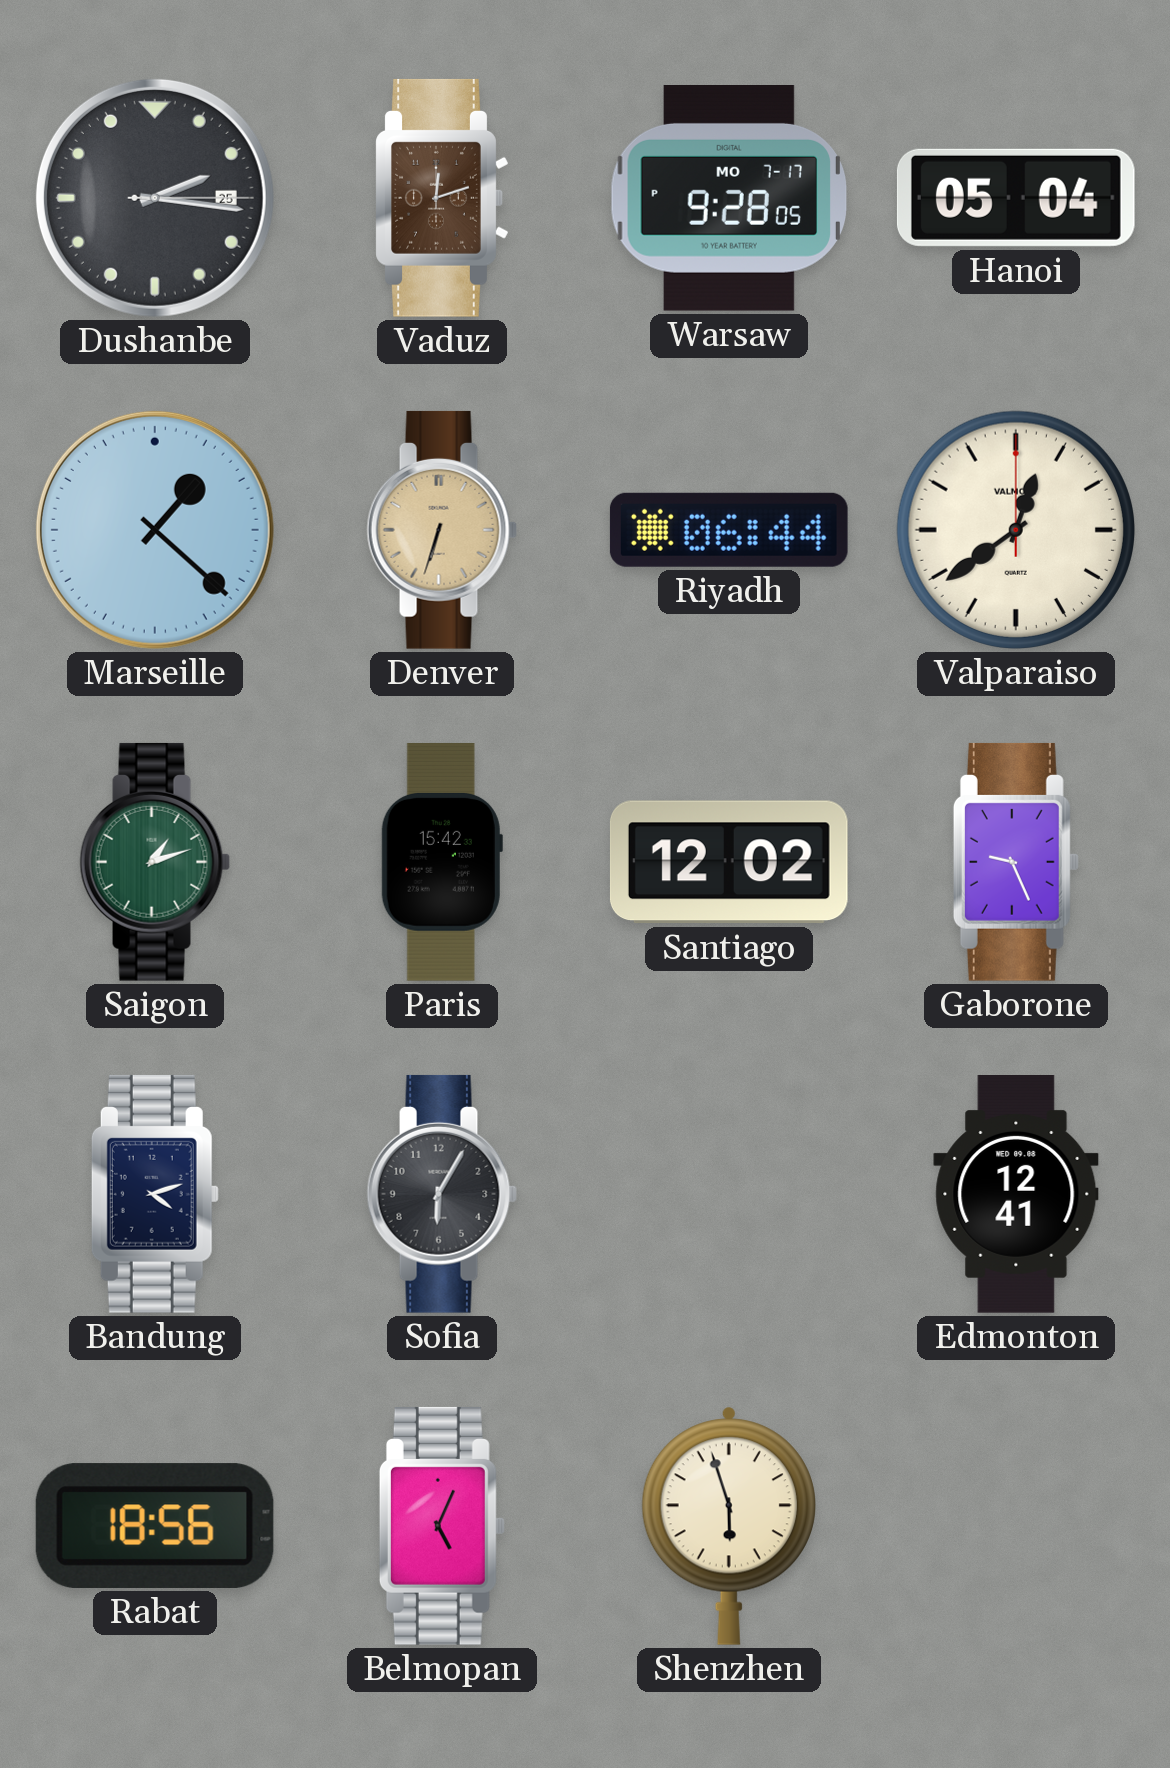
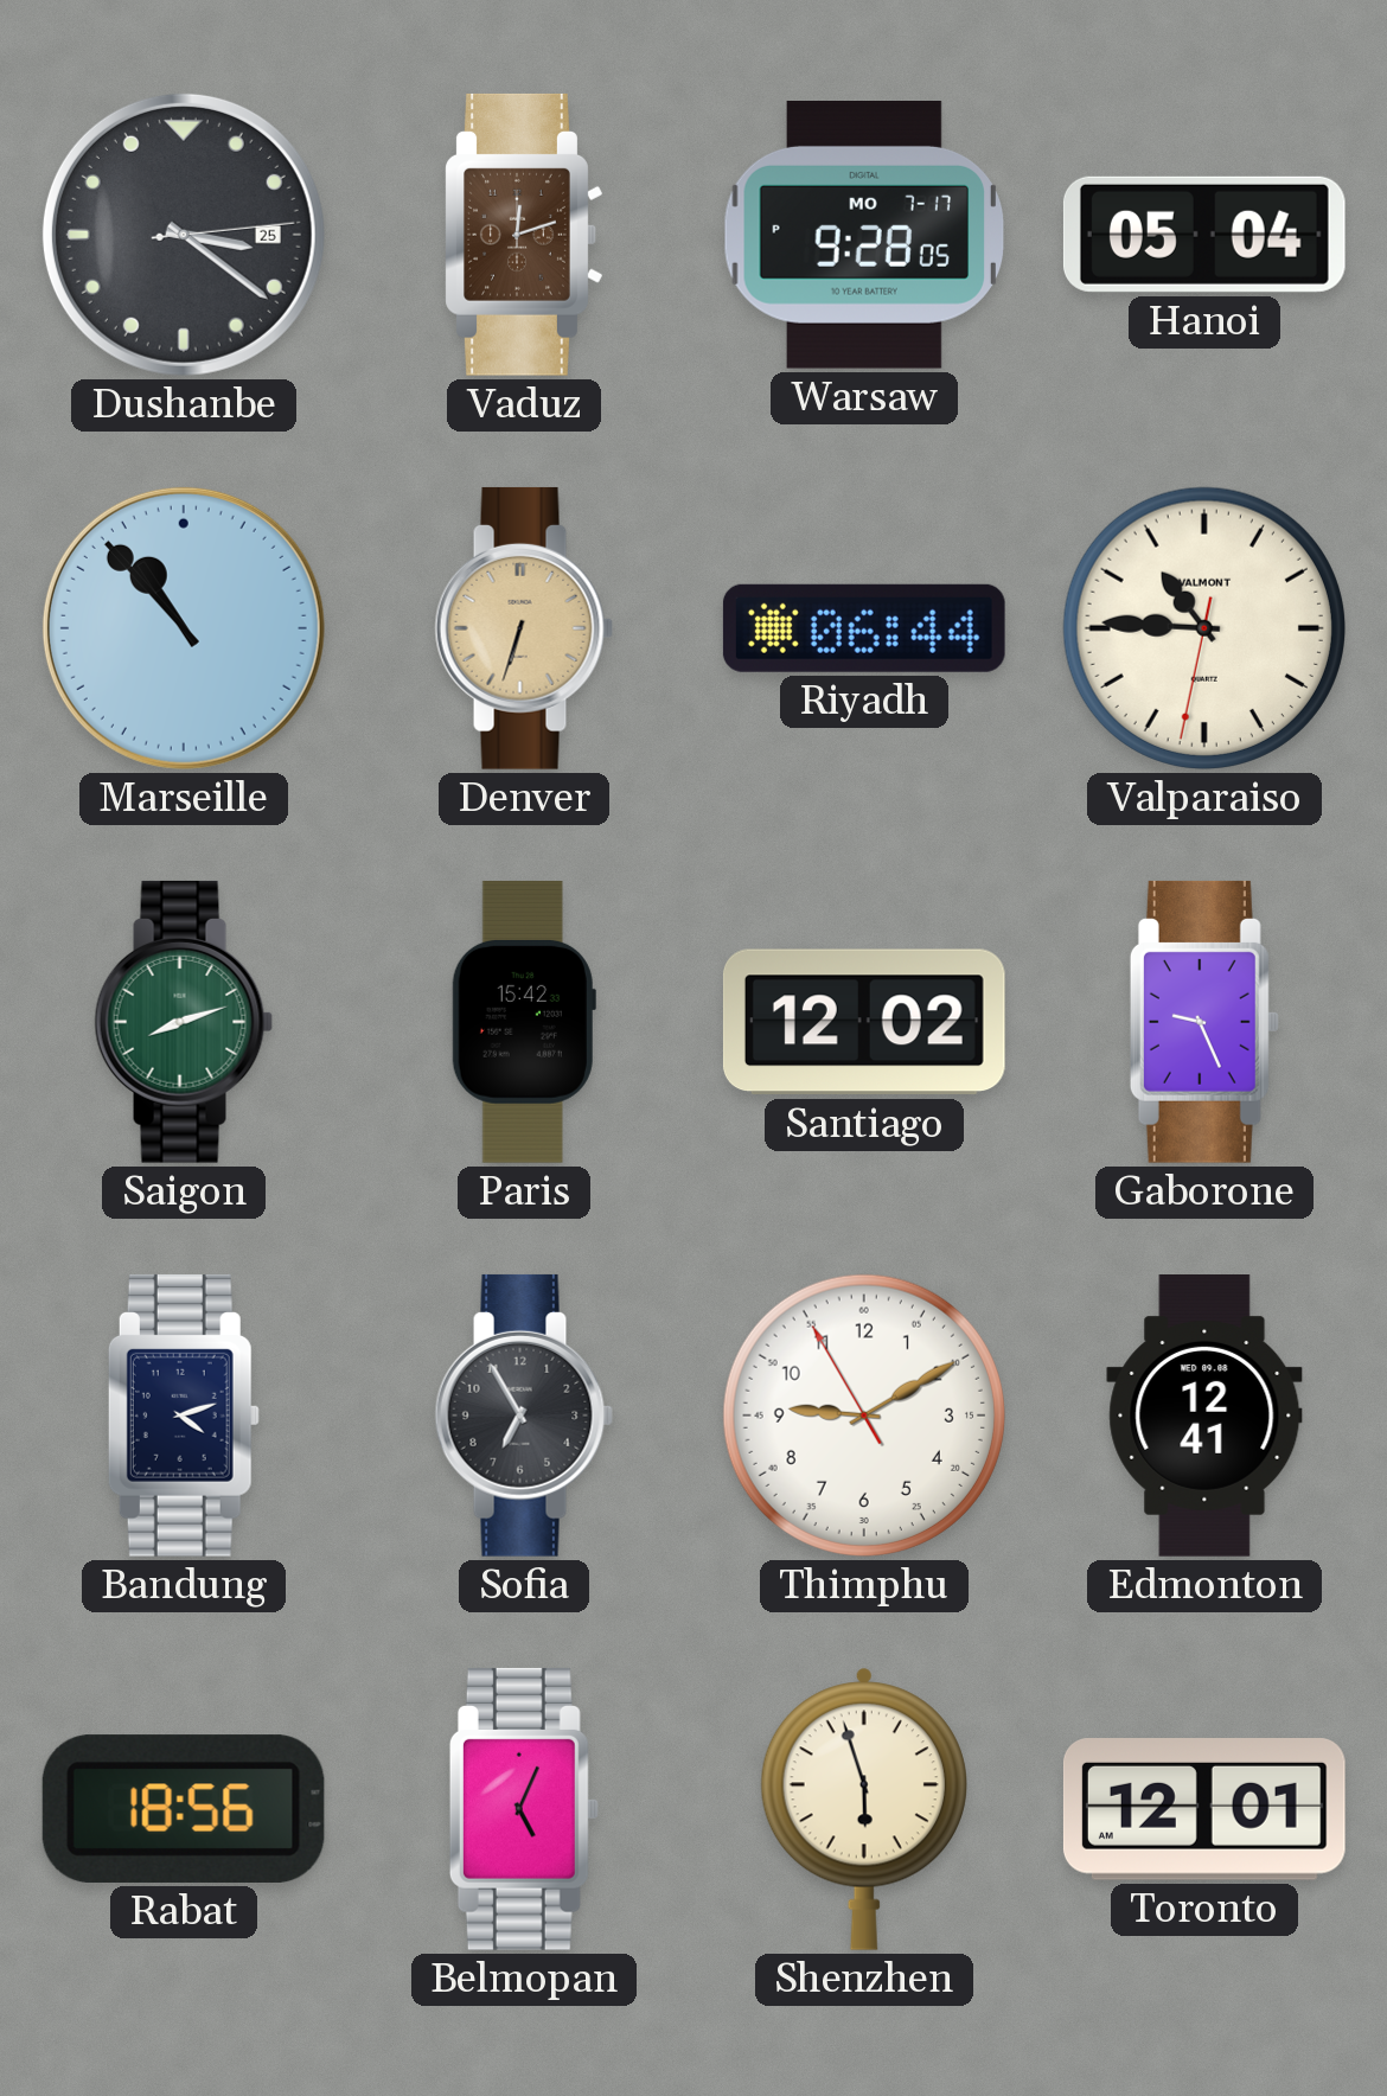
Dushanbe: 2:16 -> 3:21
Marseille: 1:22 -> 10:53
Valparaiso: 12:39 -> 10:45
Saigon: 1:12 -> 8:12
Sofia: 6:05 -> 6:55
Thimphu: none -> 9:09
Toronto: none -> 12:01
